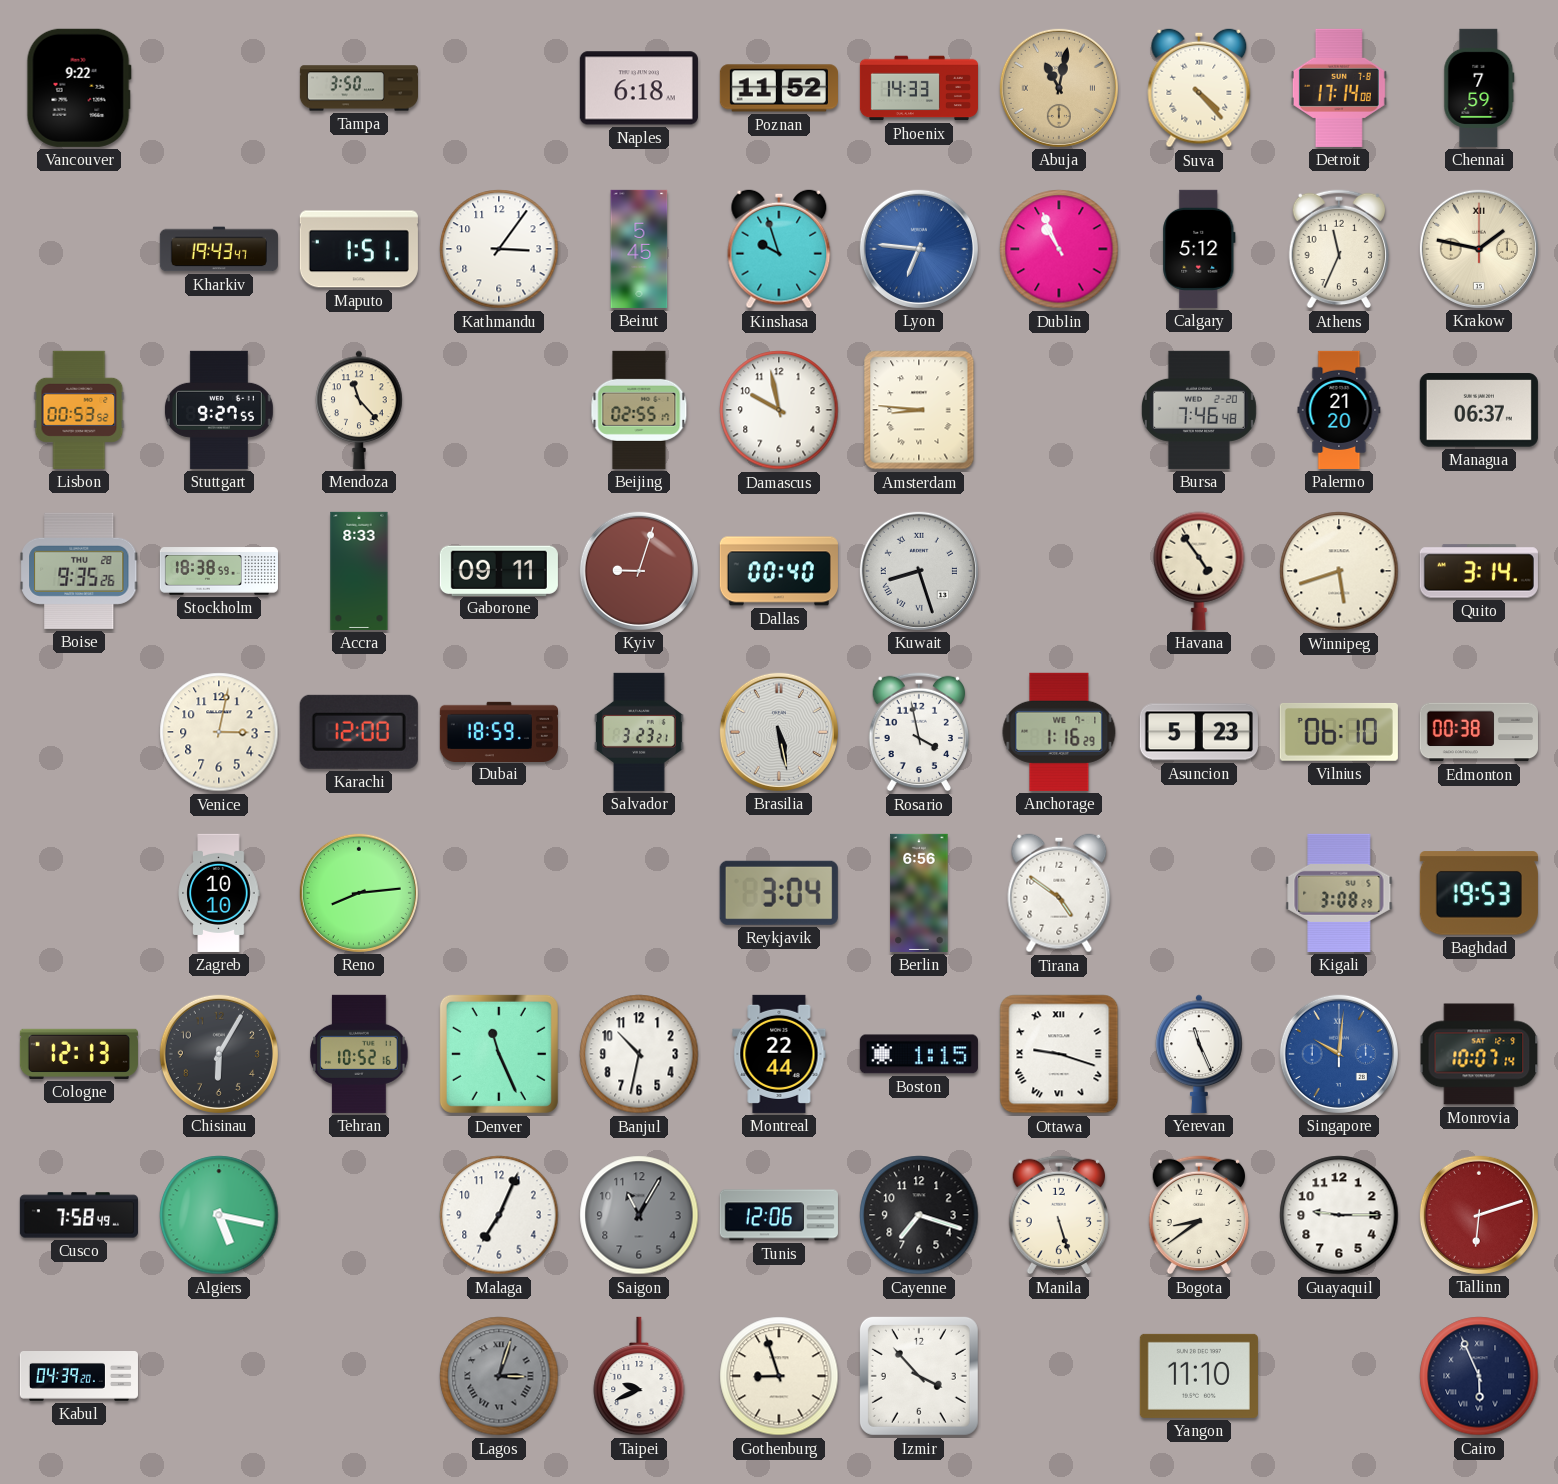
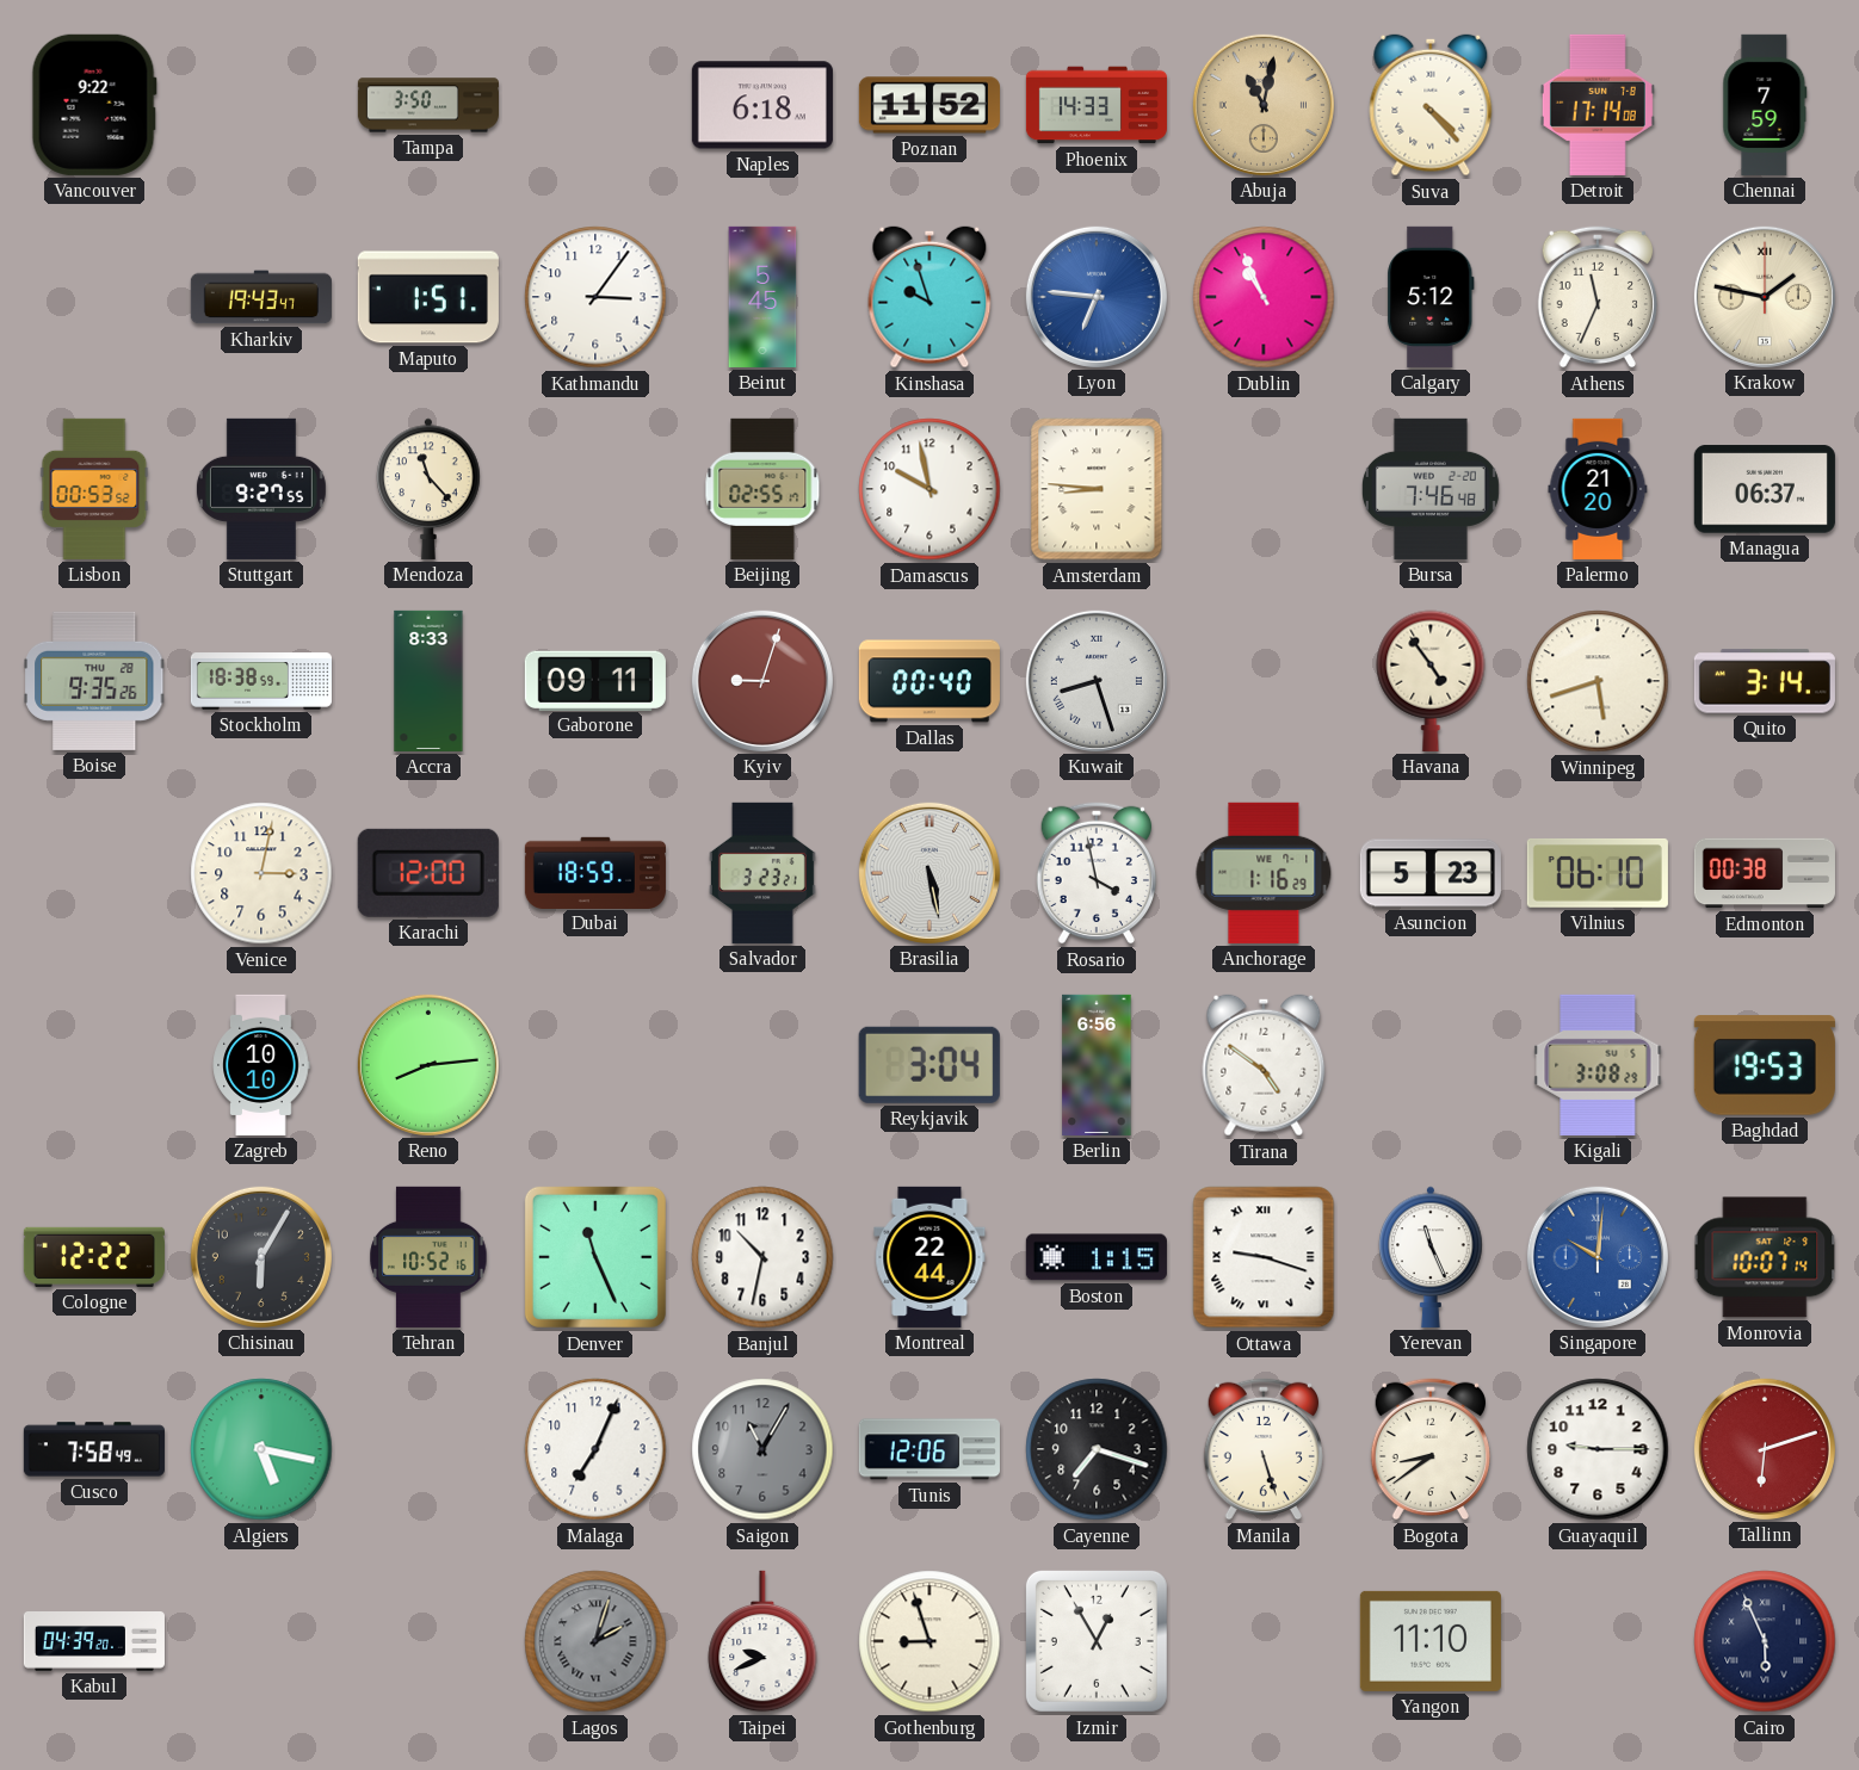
Cologne: 12:13 -> 12:22
Lagos: 3:03 -> 2:03
Izmir: 3:53 -> 12:55
